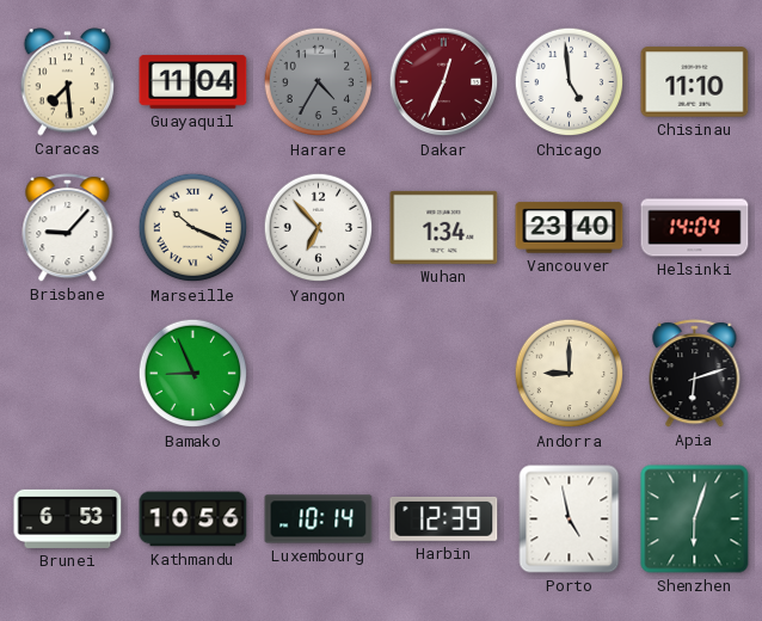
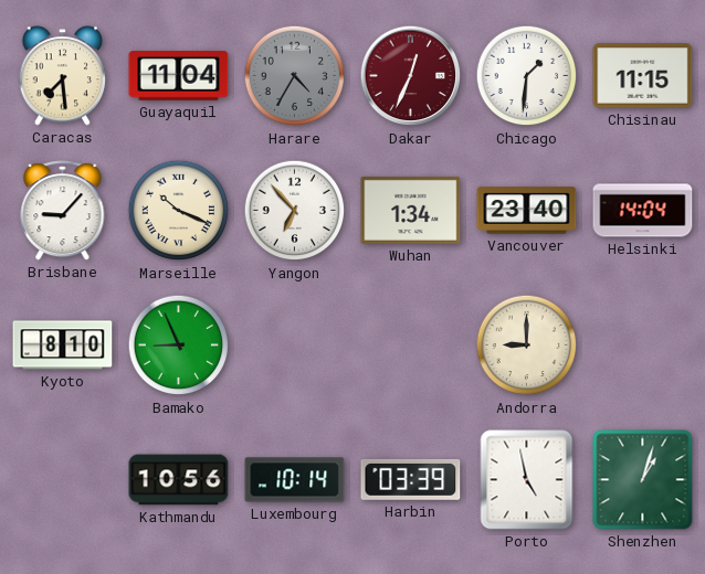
Chicago: 4:59 -> 1:31
Chisinau: 11:10 -> 11:15
Kyoto: none -> 8:10
Apia: 6:12 -> none
Brunei: 6:53 -> none
Harbin: 12:39 -> 03:39
Shenzhen: 6:03 -> 1:03
